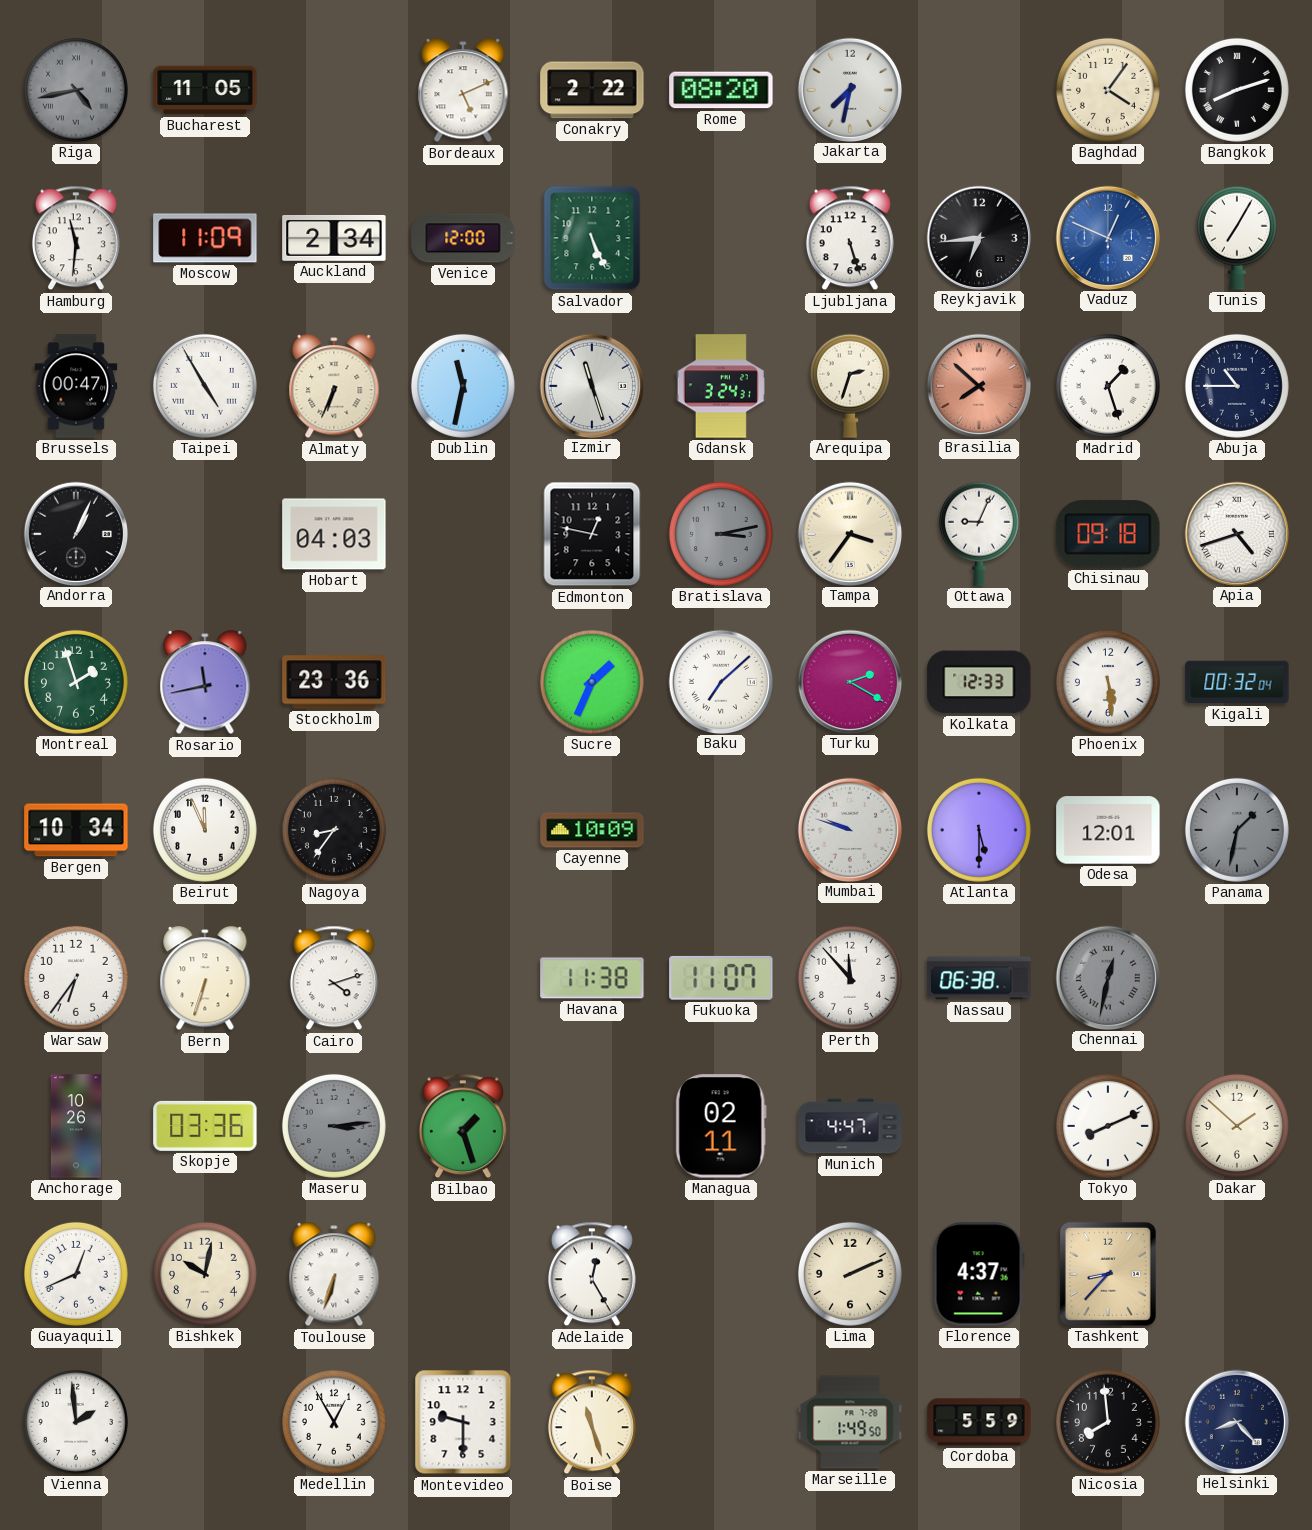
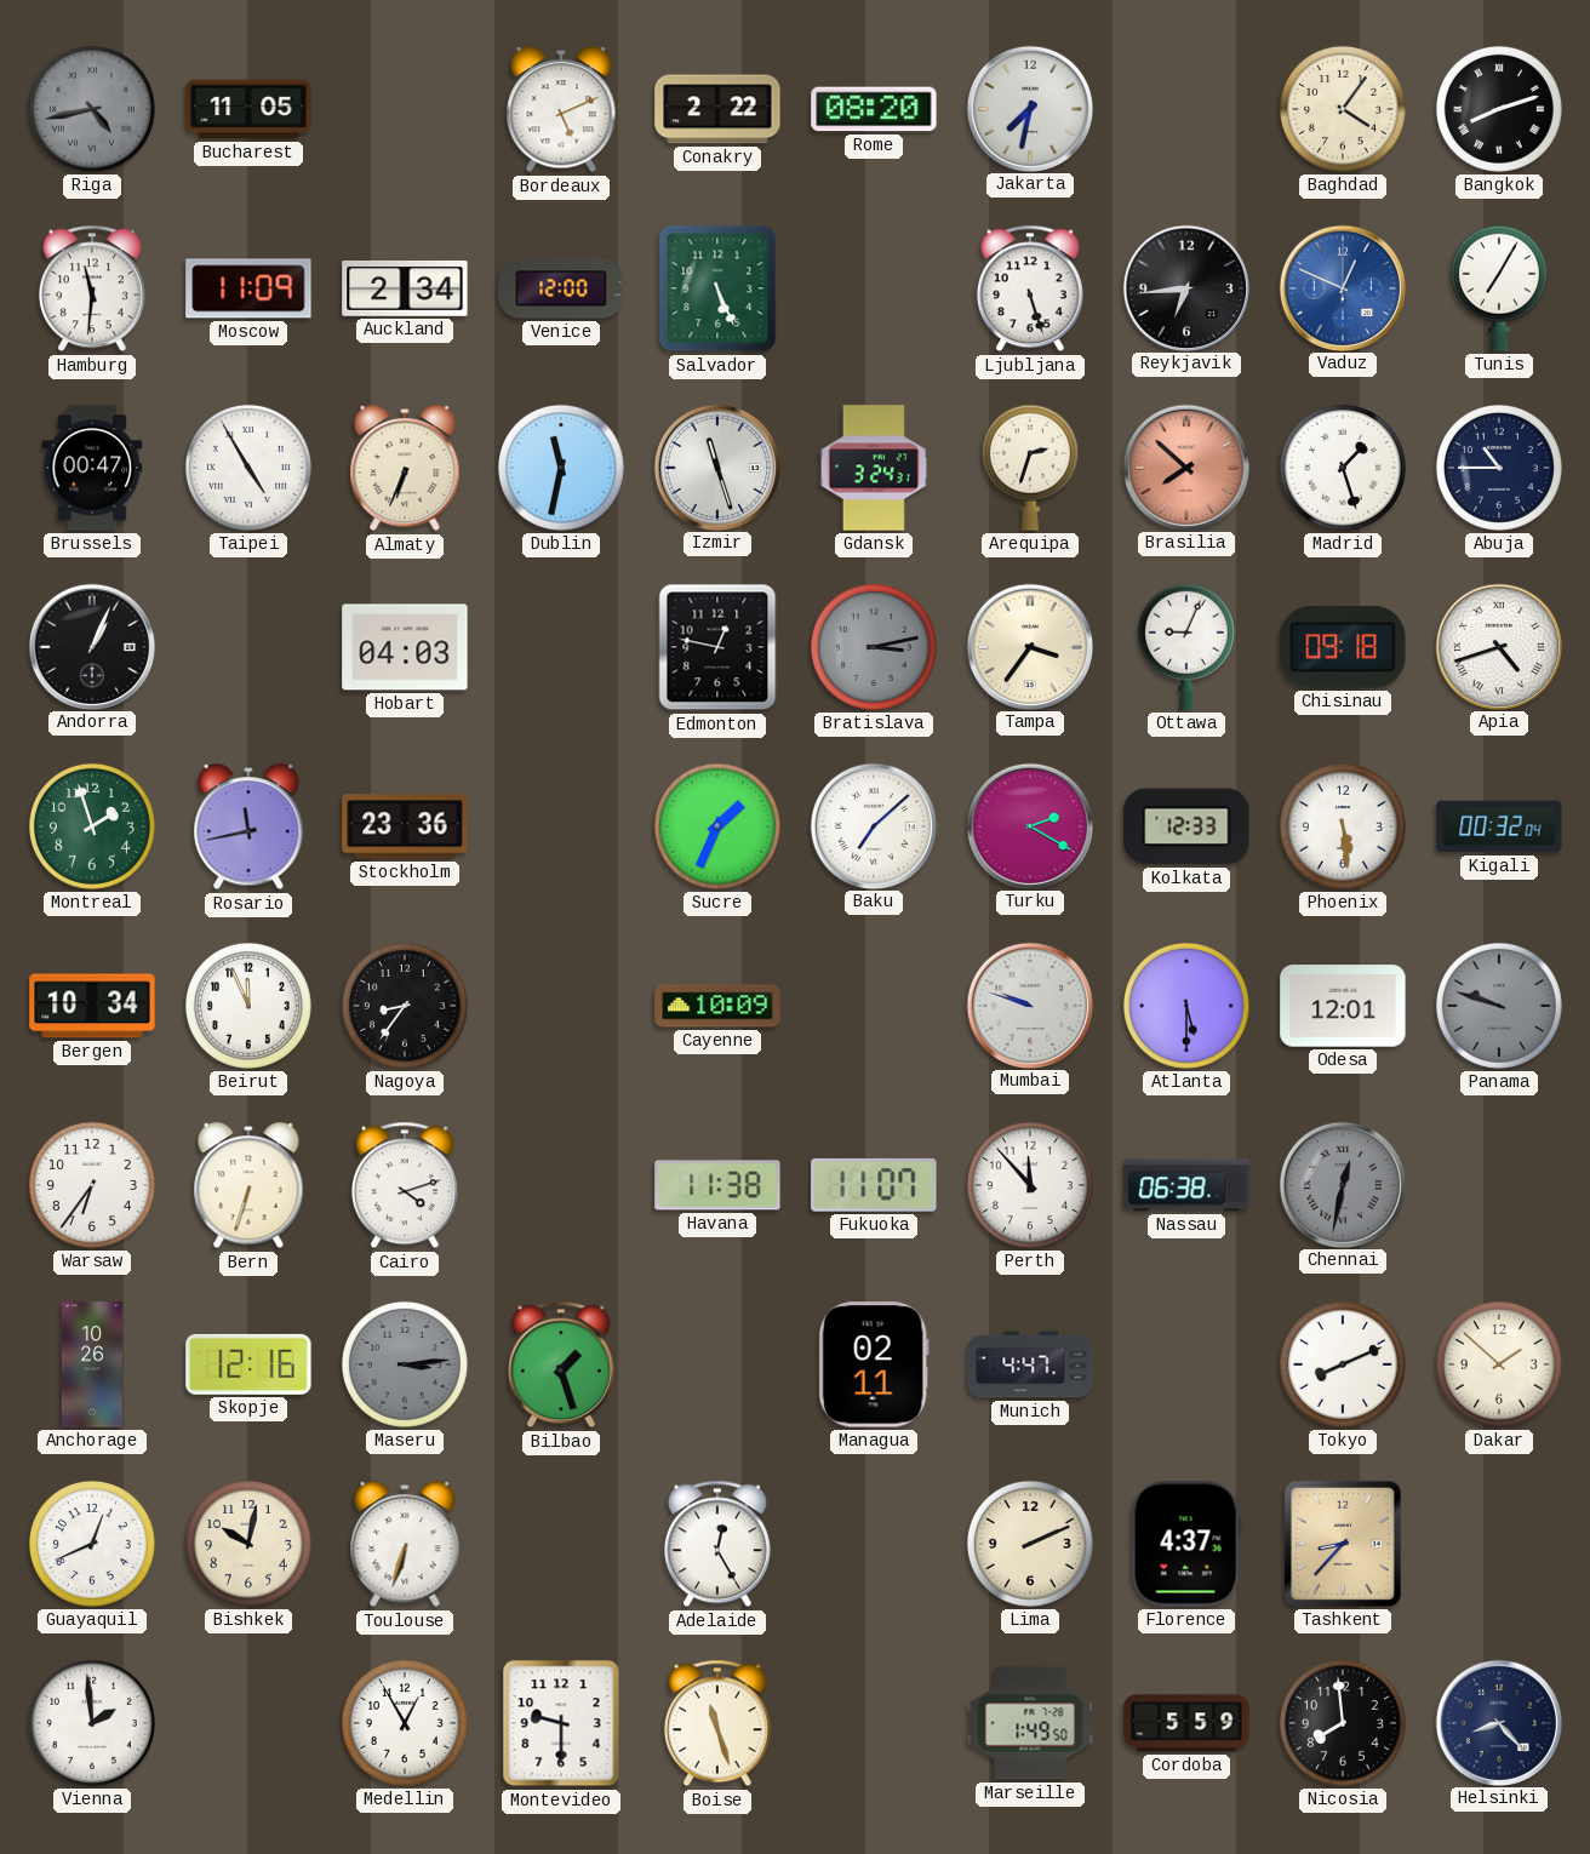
Panama: 1:32 -> 9:48
Skopje: 03:36 -> 12:16
